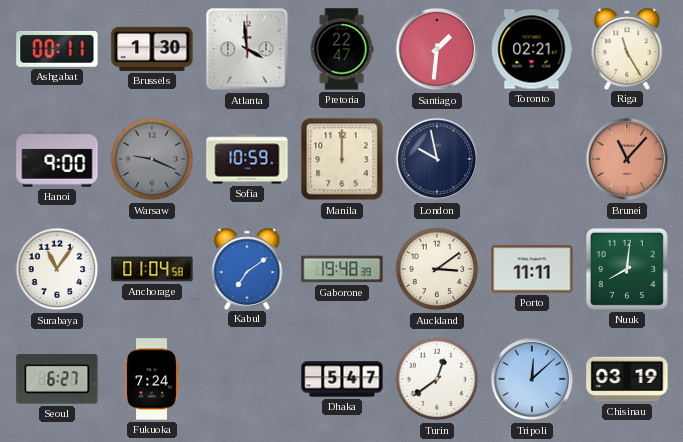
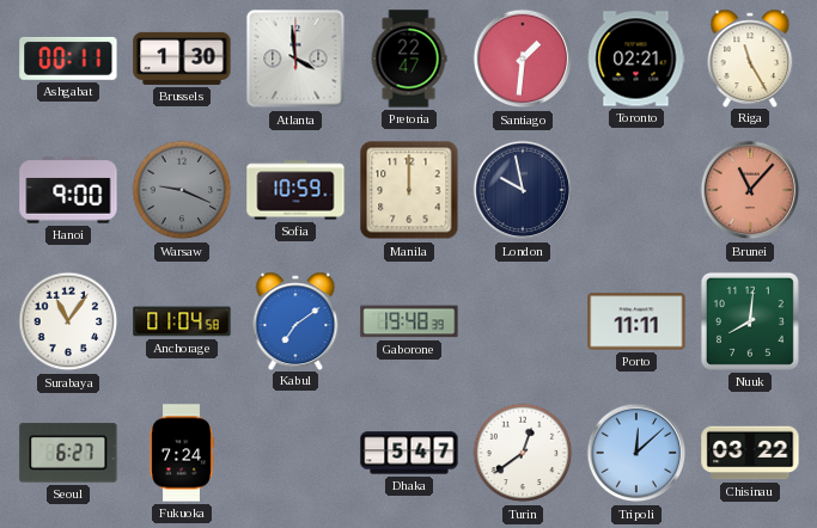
Auckland: 3:09 -> none
Chisinau: 03:19 -> 03:22
